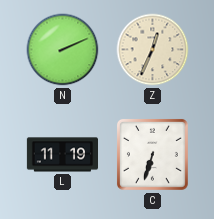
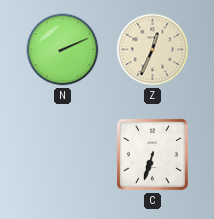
L: 11:19 -> none
